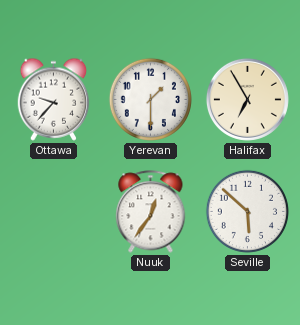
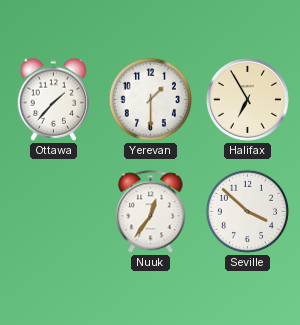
Ottawa: 9:37 -> 1:37
Seville: 5:52 -> 3:52
